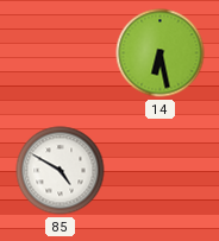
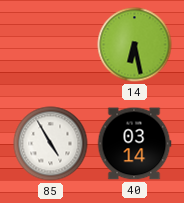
85: 4:50 -> 4:55
40: none -> 03:14
